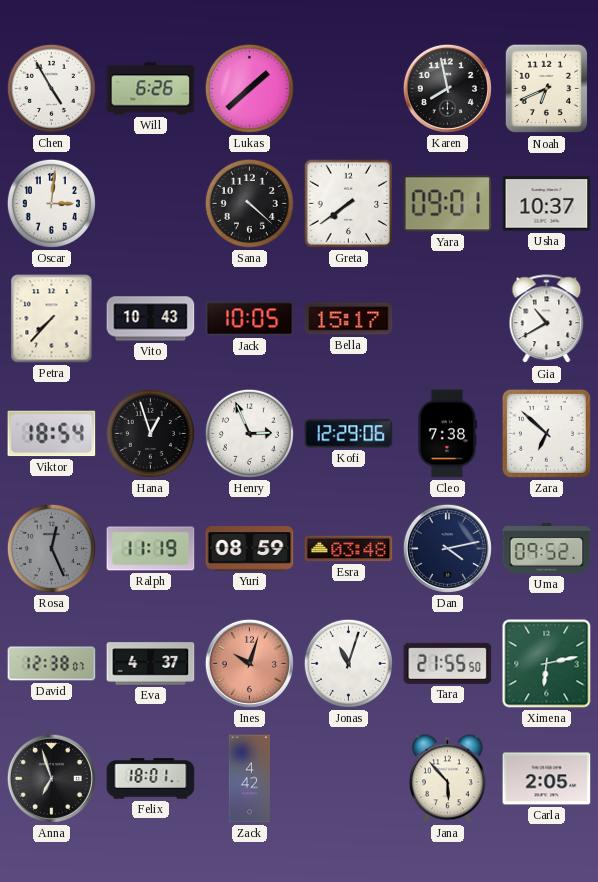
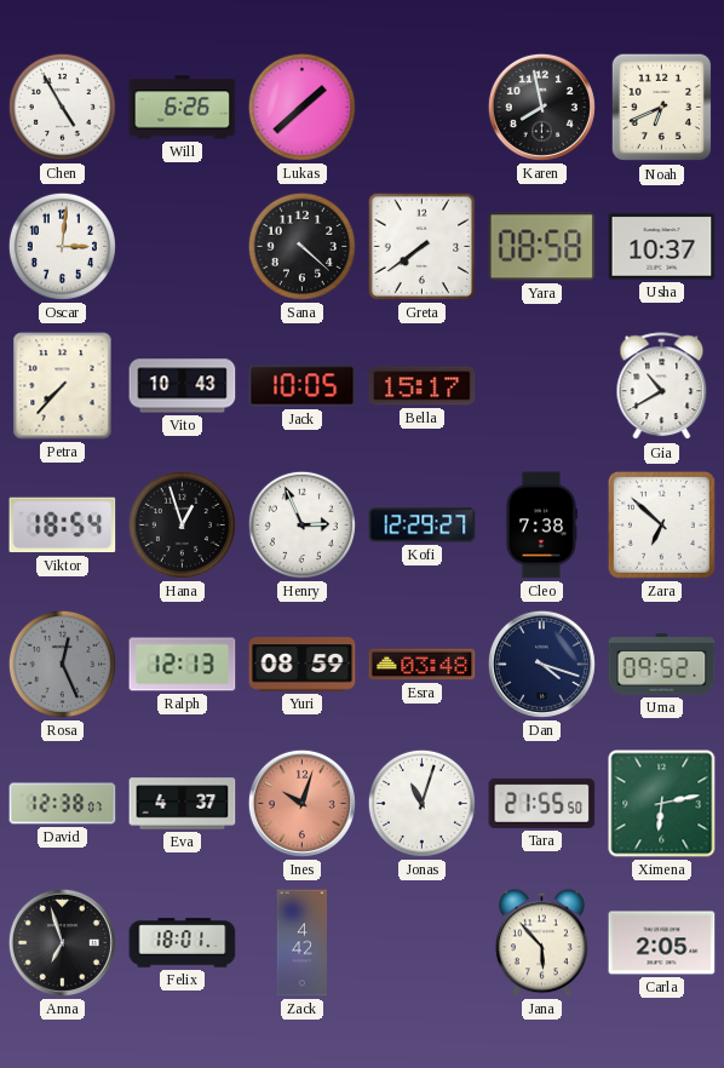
Yara: 09:01 -> 08:58
Kofi: 12:29:06 -> 12:29:27
Ralph: 11:19 -> 12:13
Dan: 4:13 -> 4:18
